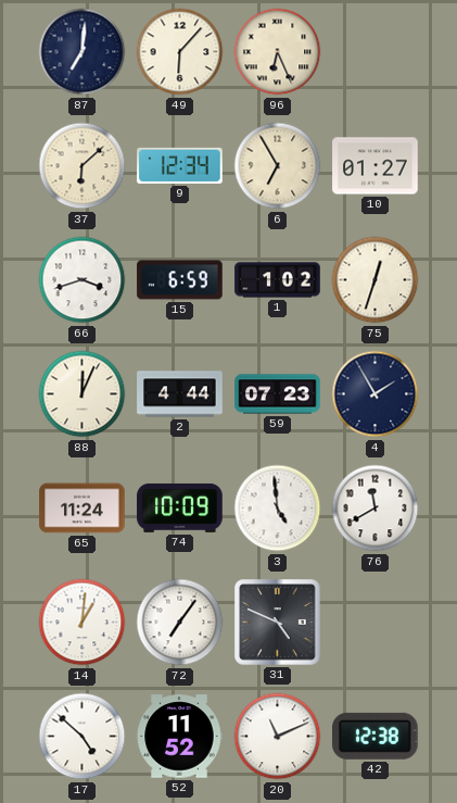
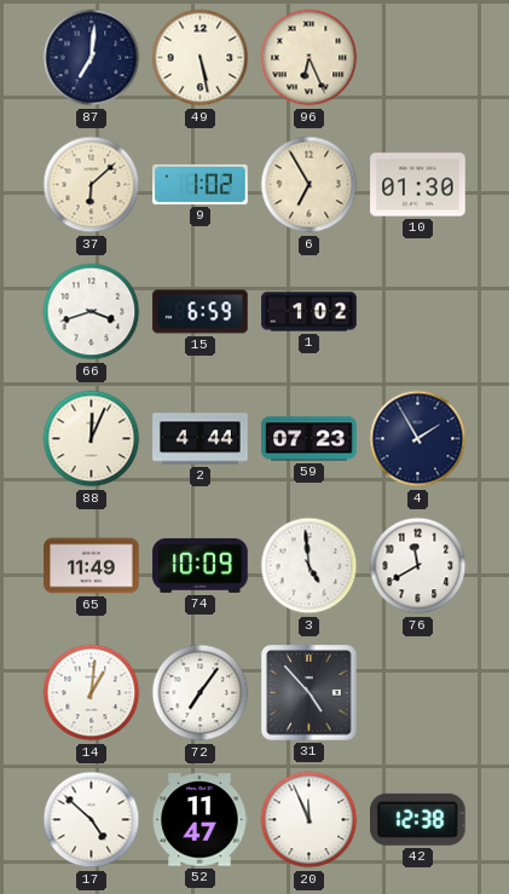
49: 6:07 -> 5:28
9: 12:34 -> 1:02
10: 01:27 -> 01:30
75: 12:33 -> none
65: 11:24 -> 11:49
31: 4:49 -> 4:53
52: 11:52 -> 11:47
20: 11:11 -> 11:56
